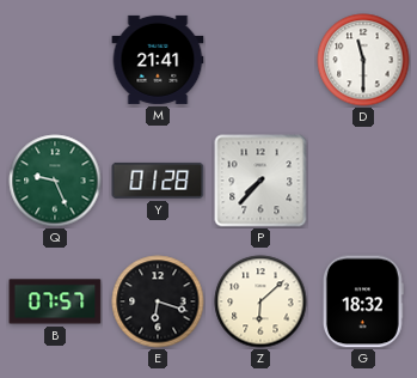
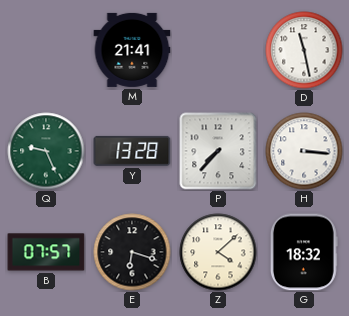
D: 11:30 -> 11:28
Y: 01:28 -> 13:28
H: none -> 3:16
Z: 6:08 -> 4:08
